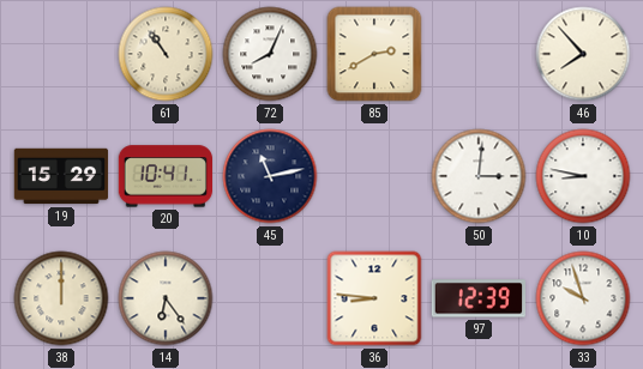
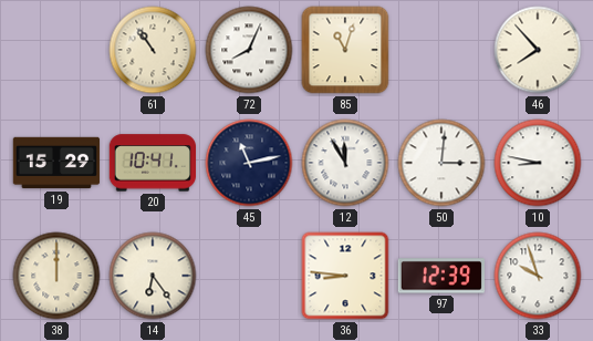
85: 2:40 -> 11:03
12: none -> 11:55
